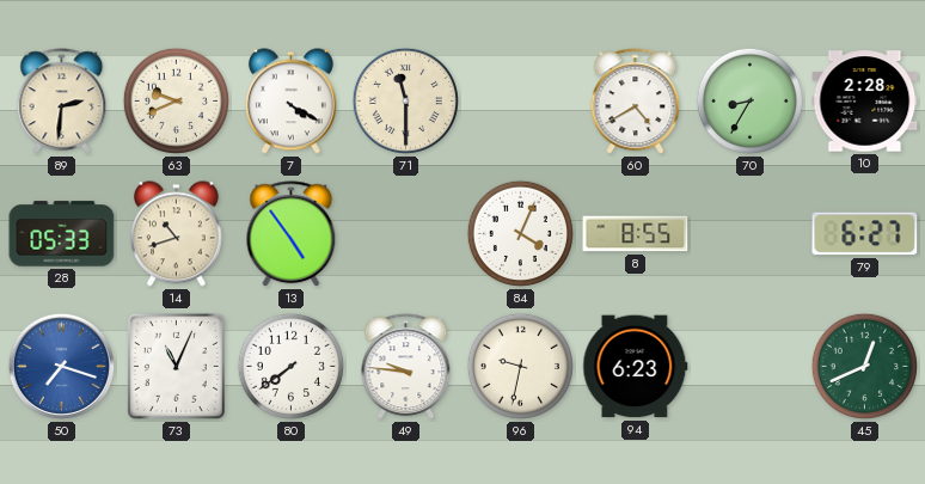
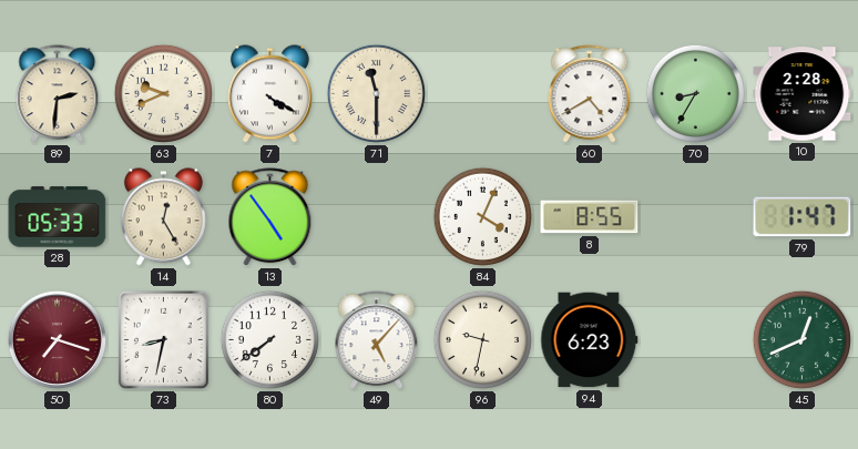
14: 10:42 -> 12:25
79: 6:27 -> 1:47
50 dial: blue -> burgundy
73: 11:04 -> 8:32
49: 9:46 -> 5:07
